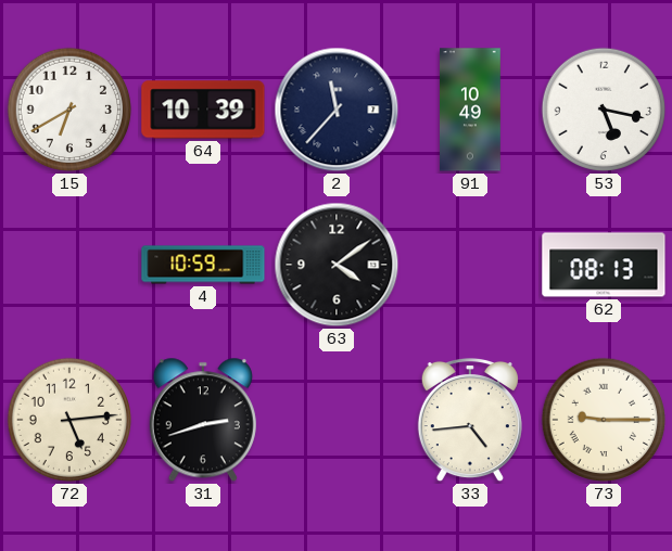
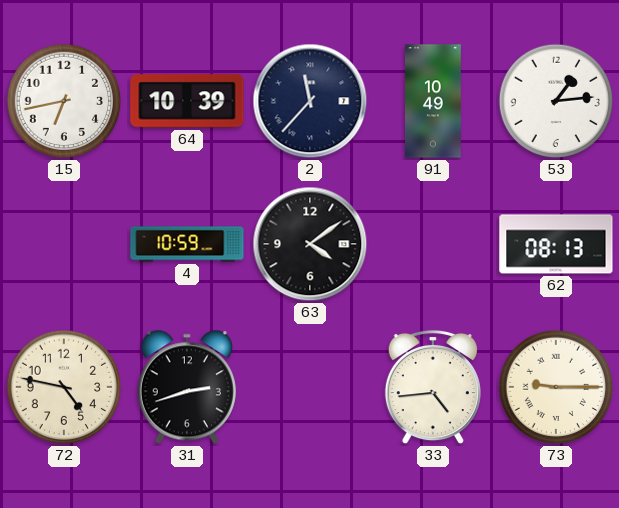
15: 6:40 -> 6:43
53: 5:17 -> 1:14
72: 5:14 -> 4:47
